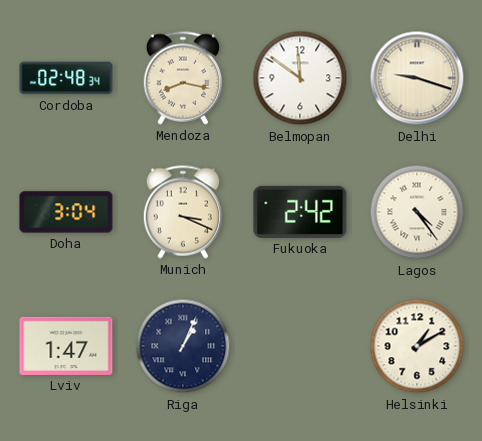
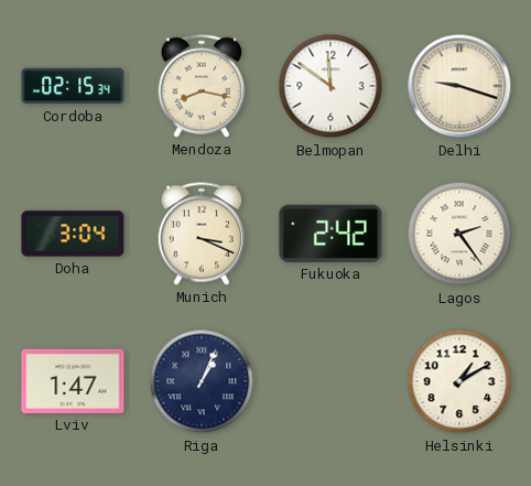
Cordoba: 02:48 -> 02:15
Lagos: 4:24 -> 2:24
